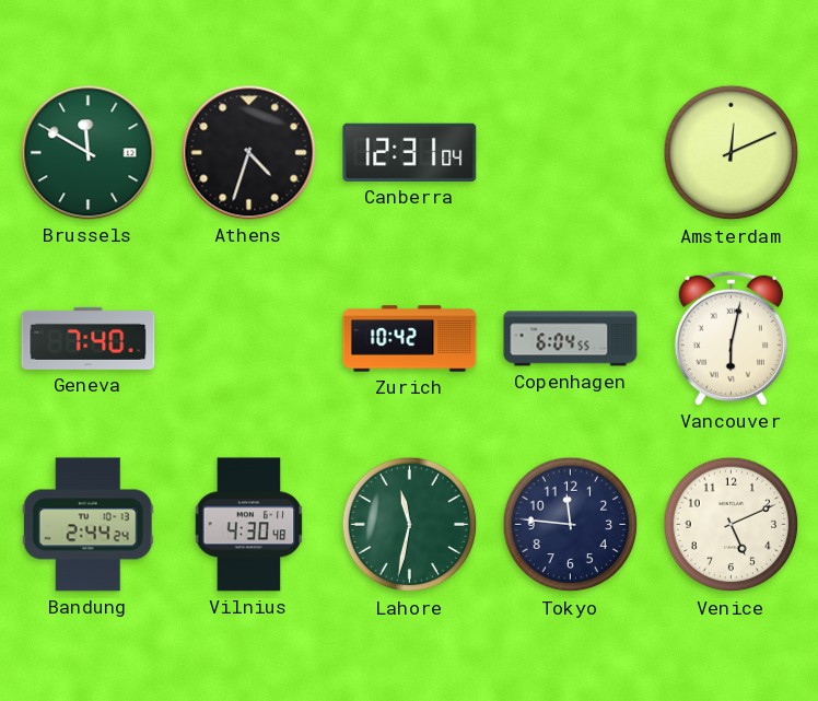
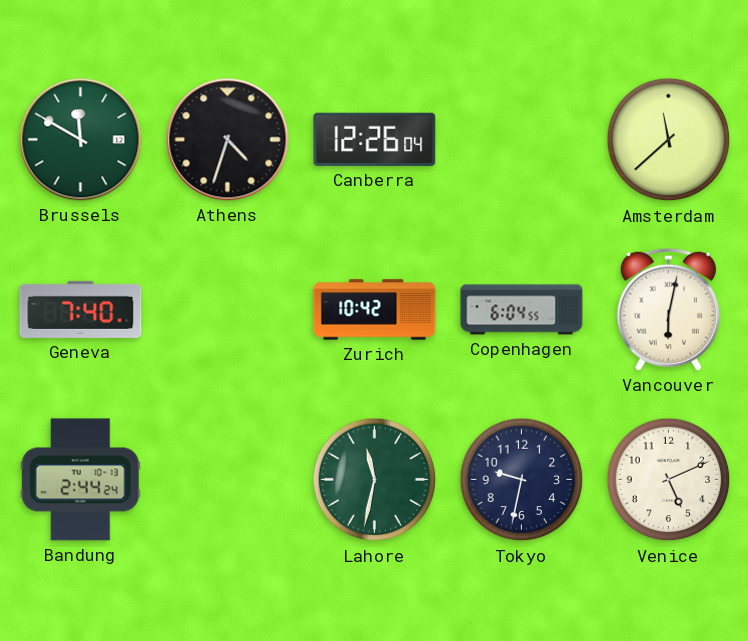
Canberra: 12:31 -> 12:26
Amsterdam: 12:11 -> 11:38
Vilnius: 4:30 -> none
Tokyo: 11:46 -> 9:32
